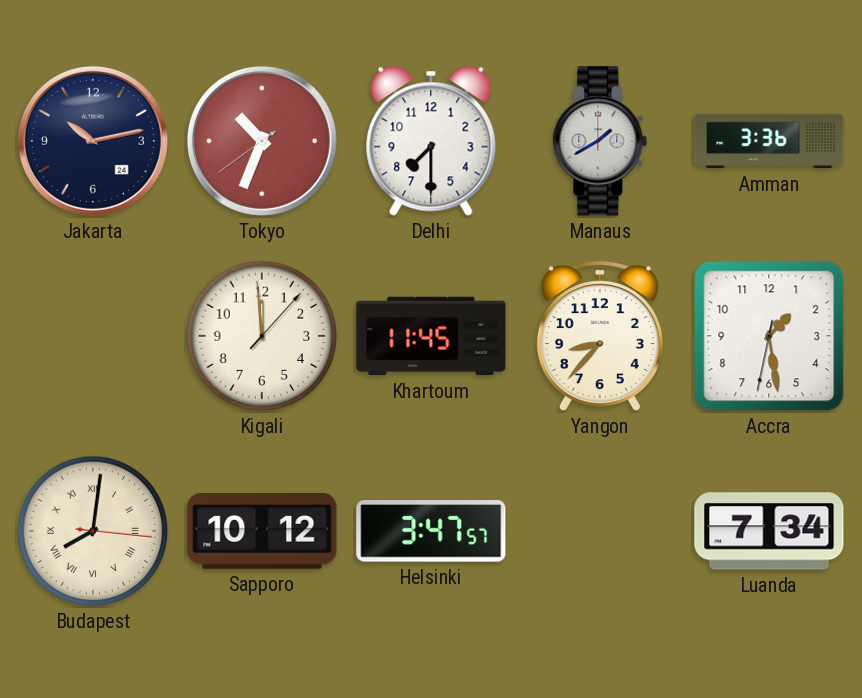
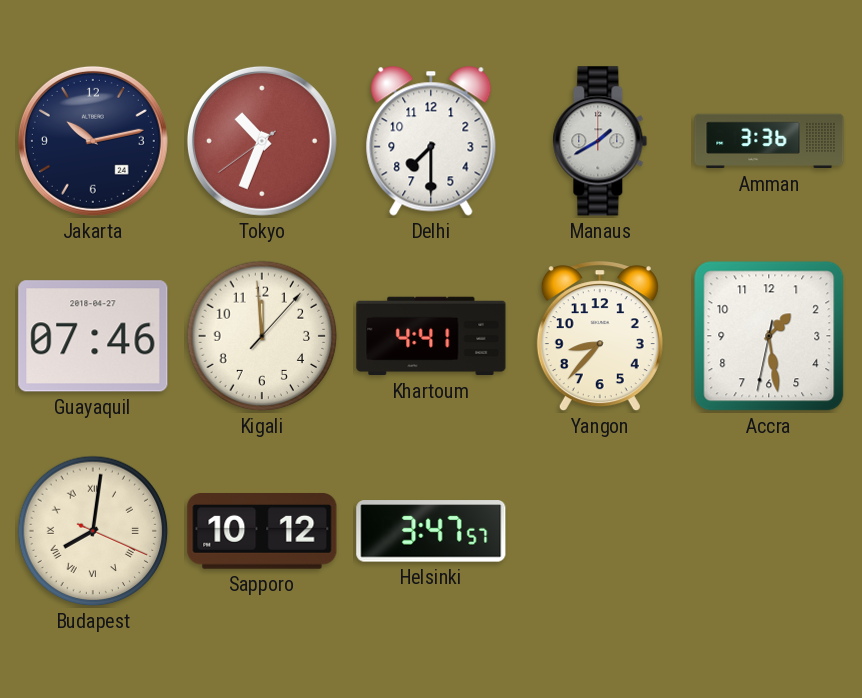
Guayaquil: none -> 07:46
Khartoum: 11:45 -> 4:41
Budapest: 8:01:16 -> 8:01:19
Luanda: 7:34 -> none
